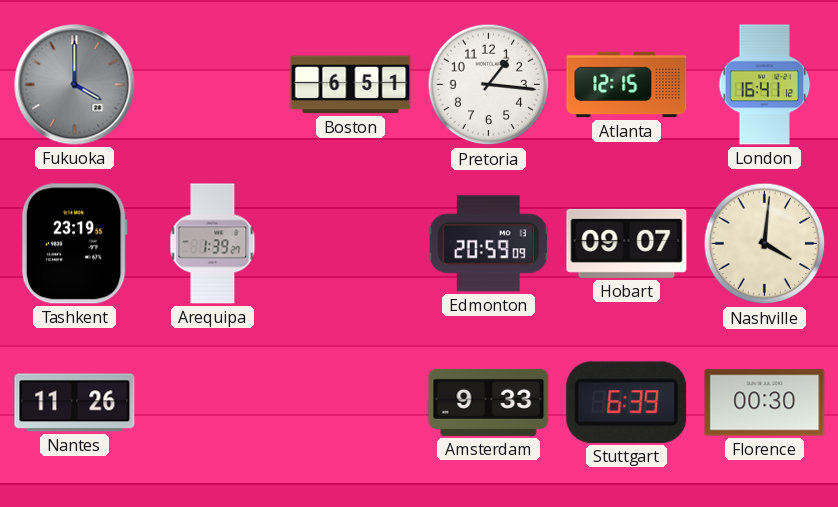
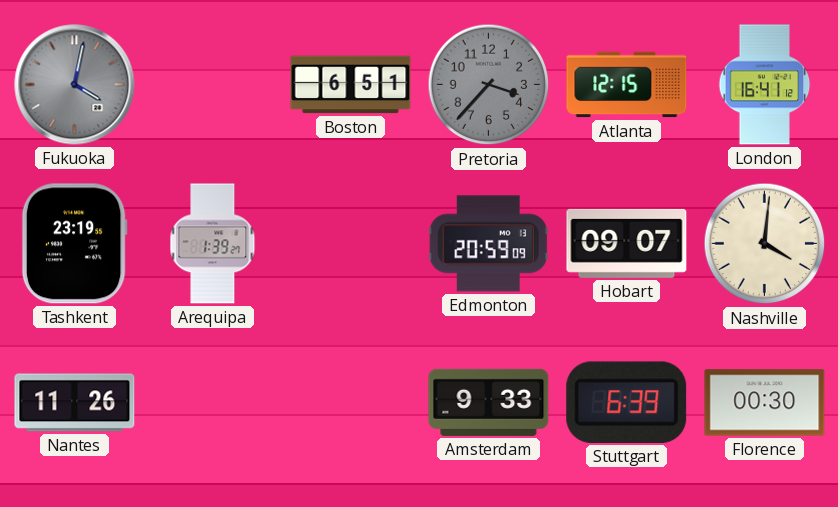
Fukuoka: 4:00 -> 4:02
Pretoria: 1:16 -> 3:37
Pretoria dial: white -> grey
